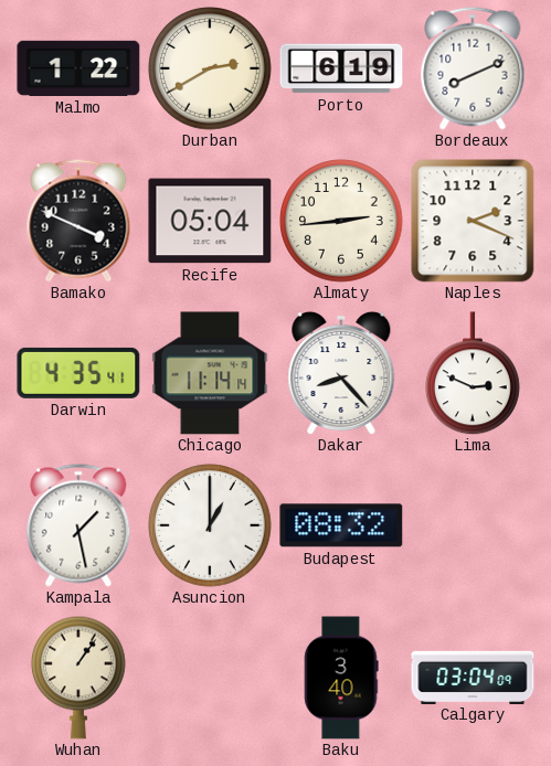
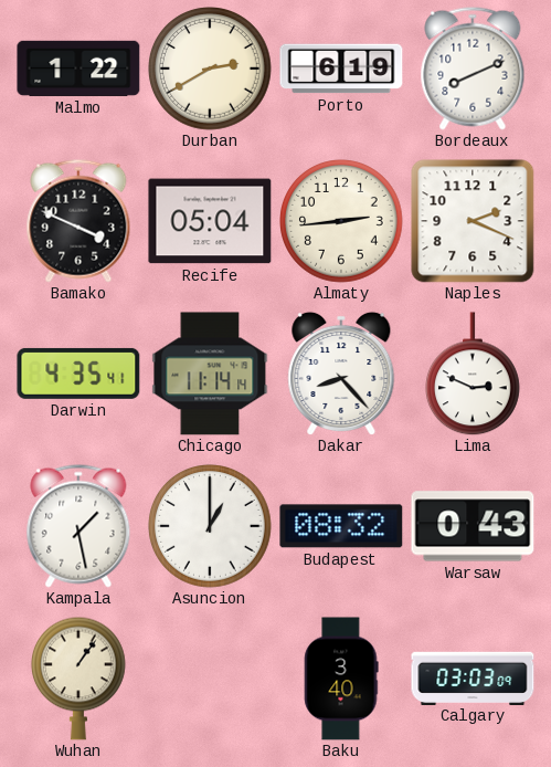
Warsaw: none -> 0:43
Calgary: 03:04 -> 03:03
